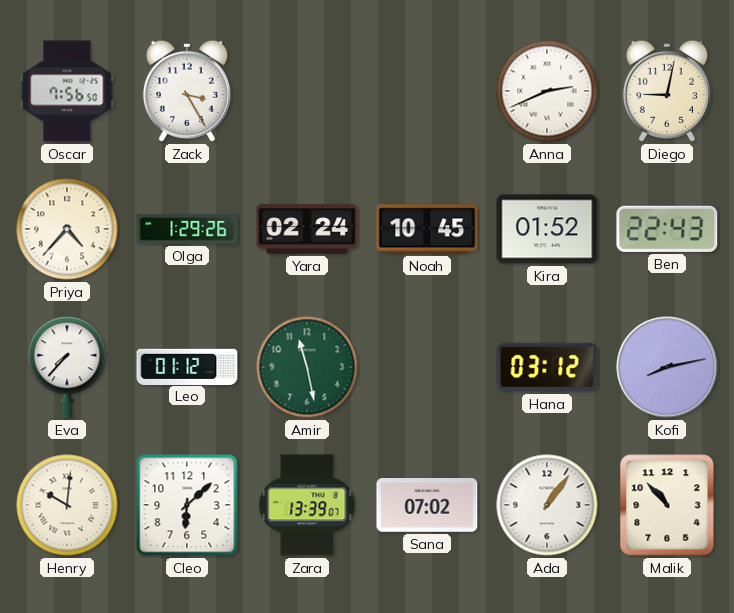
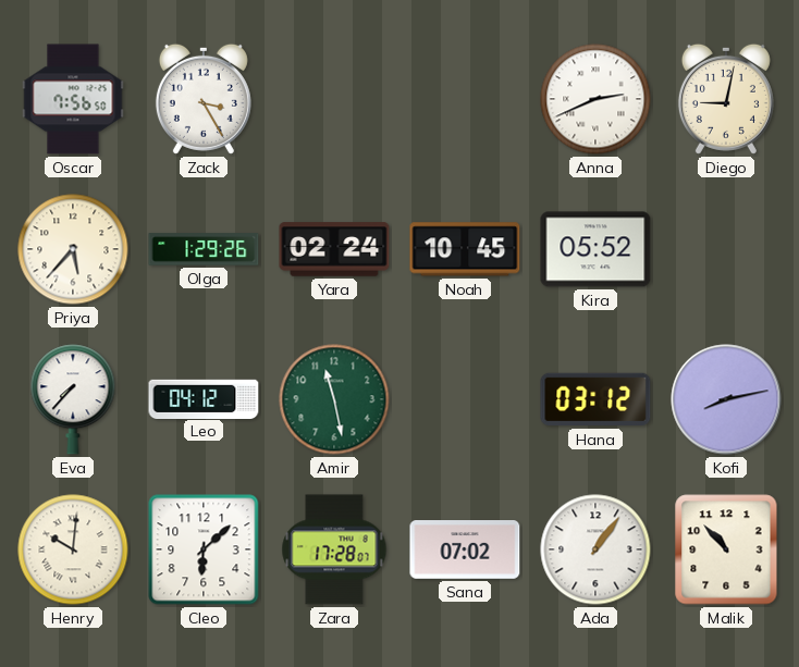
Priya: 4:37 -> 5:37
Kira: 01:52 -> 05:52
Ben: 22:43 -> none
Leo: 01:12 -> 04:12
Zara: 13:39 -> 17:28
